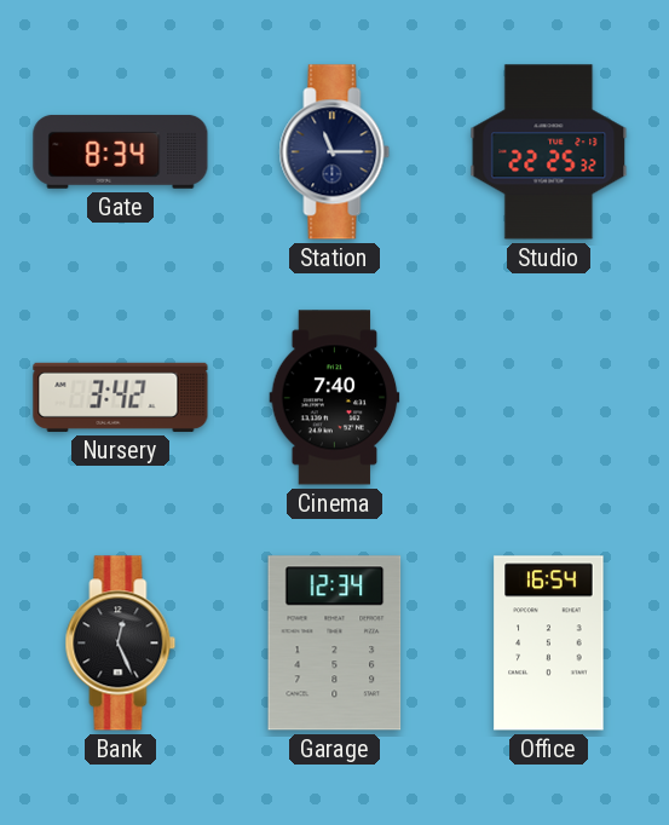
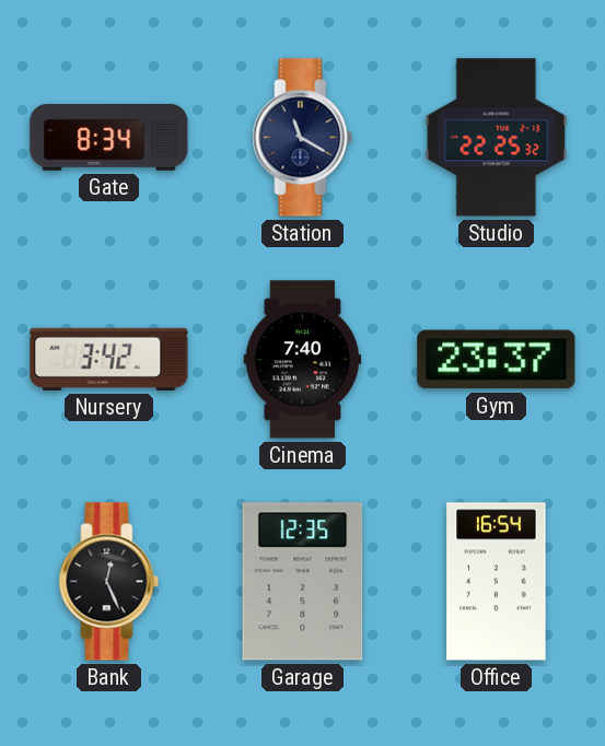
Station: 11:15 -> 11:20
Gym: none -> 23:37
Garage: 12:34 -> 12:35
